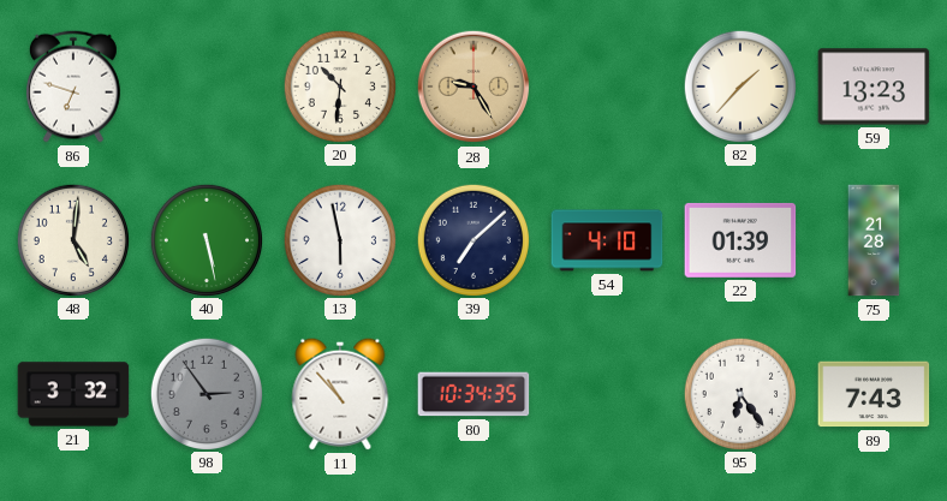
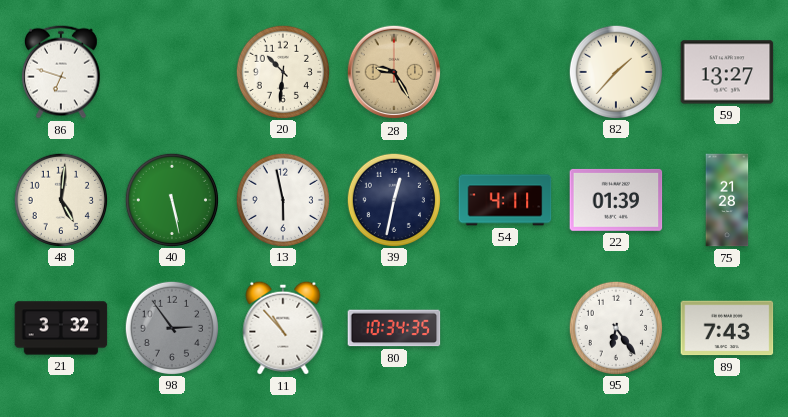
59: 13:23 -> 13:27
39: 7:08 -> 12:32
54: 4:10 -> 4:11
